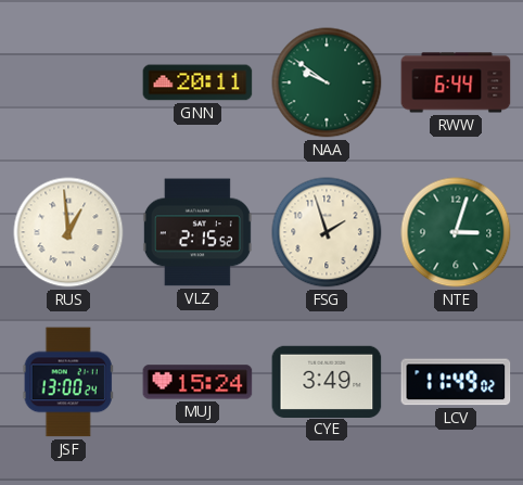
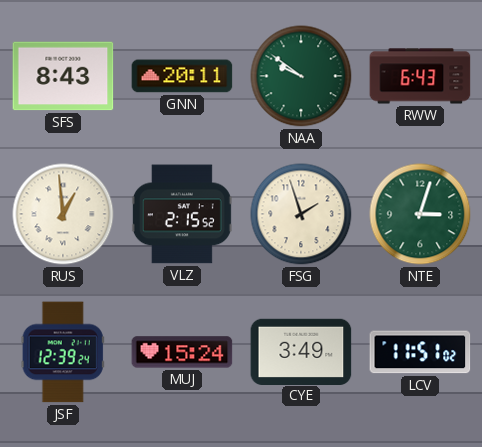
SFS: none -> 8:43
RWW: 6:44 -> 6:43
JSF: 13:00 -> 12:39
LCV: 11:49 -> 11:51
